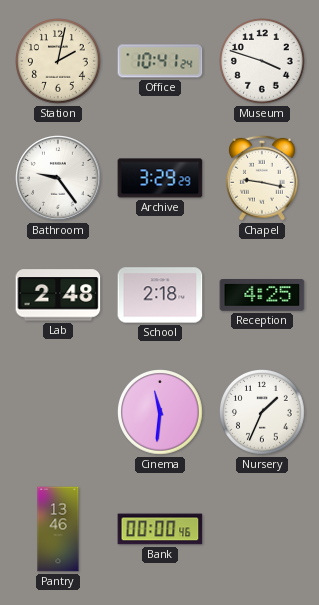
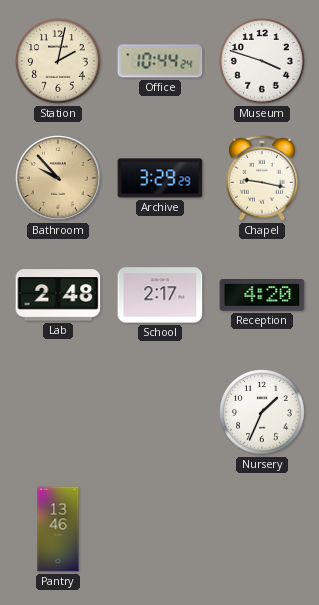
Office: 10:41 -> 10:44
Bathroom: 9:24 -> 9:53
Bathroom dial: white -> champagne
School: 2:18 -> 2:17
Reception: 4:25 -> 4:20
Cinema: 11:31 -> none
Bank: 00:00 -> none
